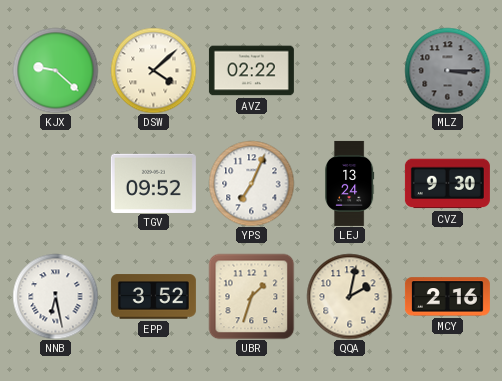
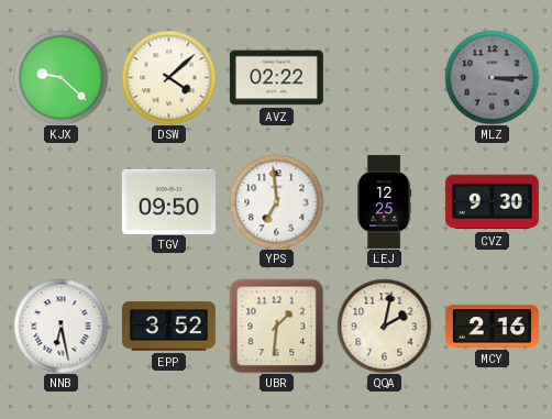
TGV: 09:52 -> 09:50
YPS: 7:04 -> 6:59
LEJ: 13:24 -> 12:25
UBR: 1:33 -> 1:31
